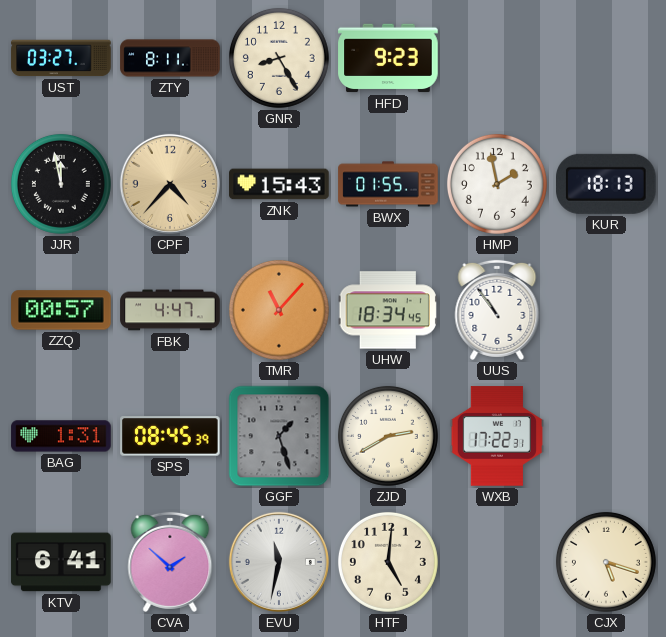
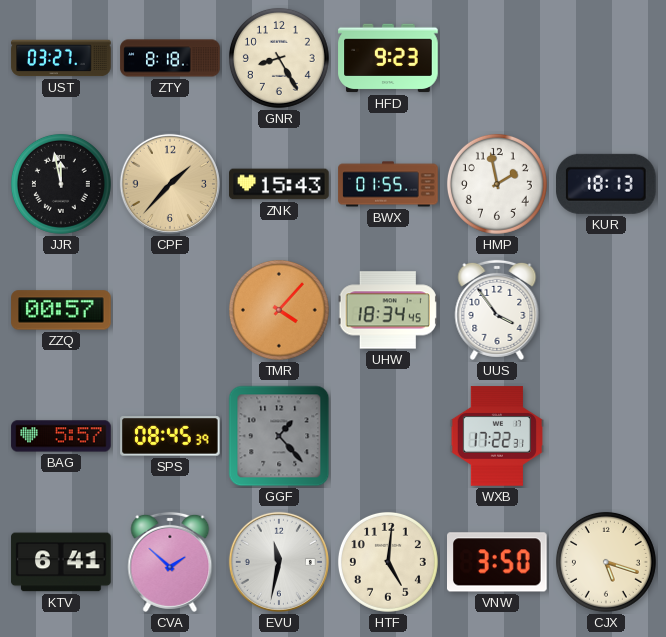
ZTY: 8:11 -> 8:18
CPF: 4:37 -> 1:37
FBK: 4:47 -> none
TMR: 11:07 -> 4:07
UUS: 10:54 -> 3:54
BAG: 1:31 -> 5:57
GGF: 1:27 -> 1:23
ZJD: 2:40 -> none
VNW: none -> 3:50
